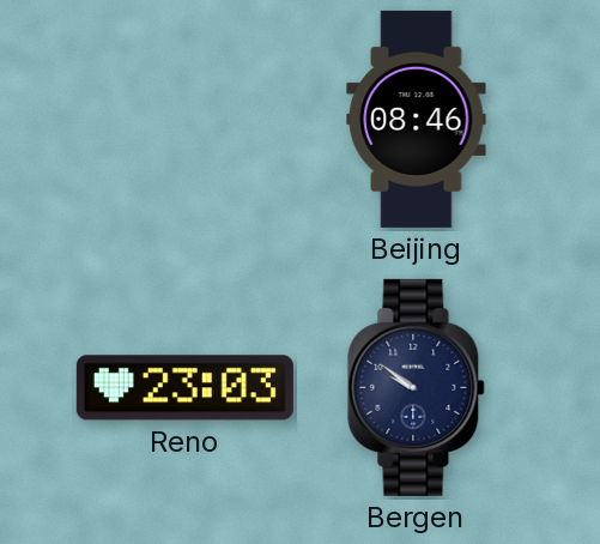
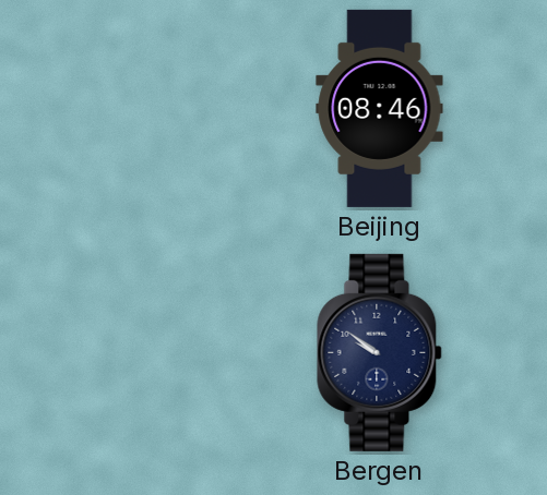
Reno: 23:03 -> none
